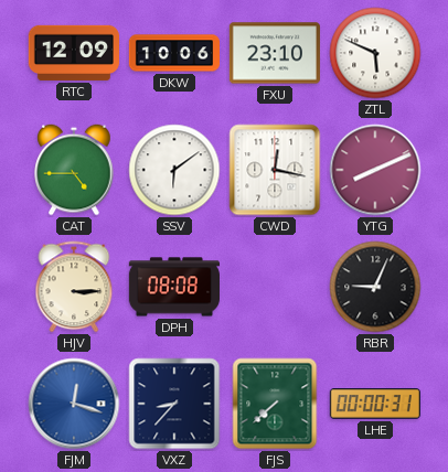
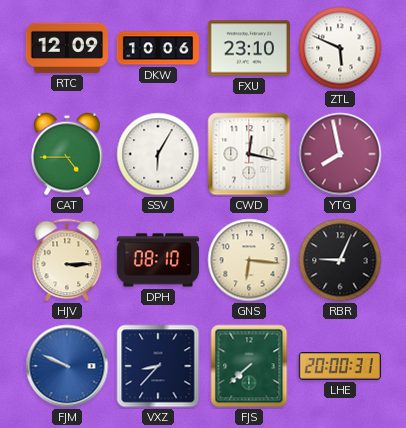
SSV: 6:09 -> 6:05
YTG: 8:11 -> 7:58
DPH: 08:08 -> 08:10
GNS: none -> 6:16
FJM: 12:18 -> 9:49
LHE: 00:00 -> 20:00
